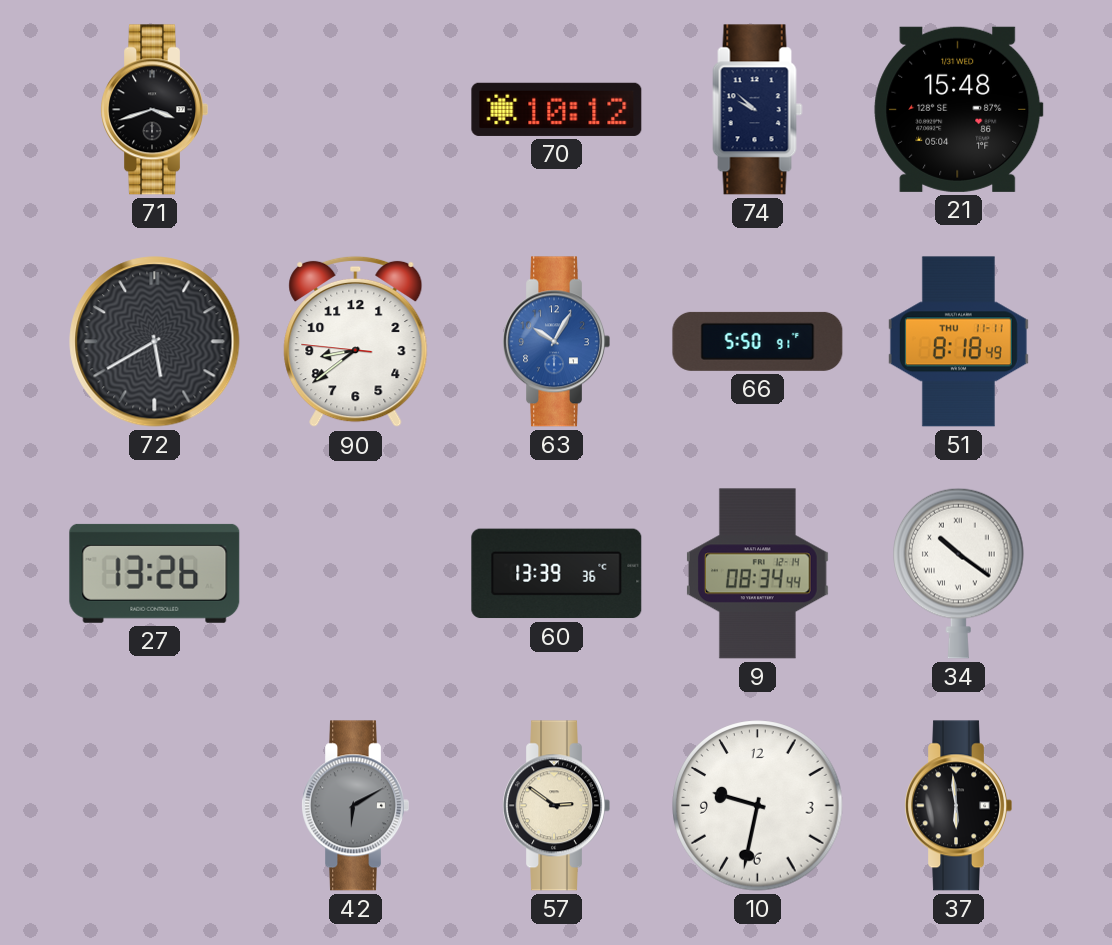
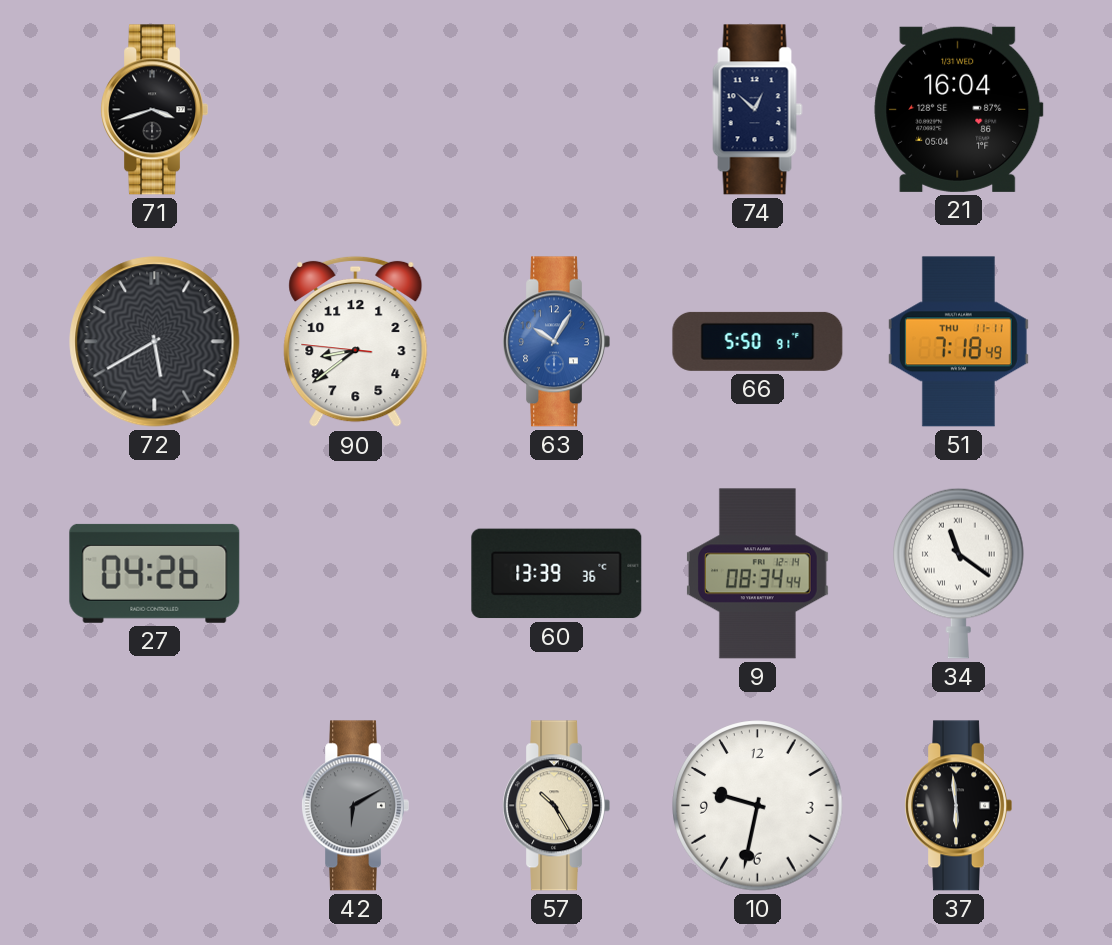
70: 10:12 -> none
74: 9:52 -> 12:52
21: 15:48 -> 16:04
51: 8:18 -> 7:18
27: 13:26 -> 04:26
34: 10:21 -> 11:21
57: 2:51 -> 10:25
